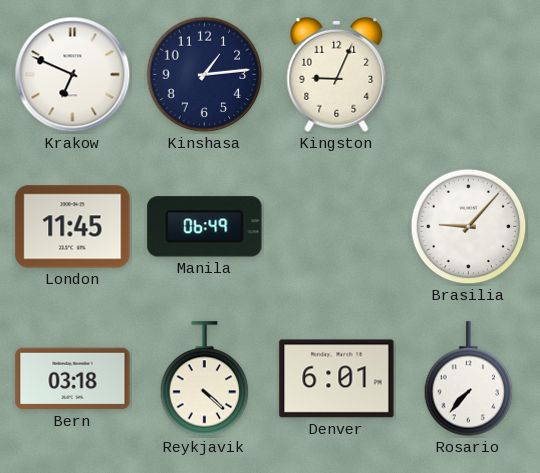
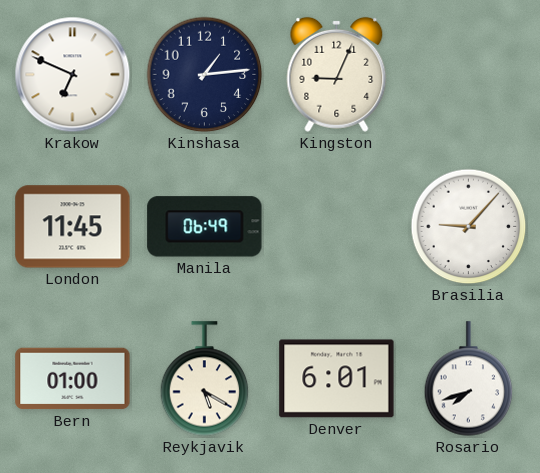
Bern: 03:18 -> 01:00
Reykjavik: 4:22 -> 5:20
Rosario: 7:37 -> 7:42
